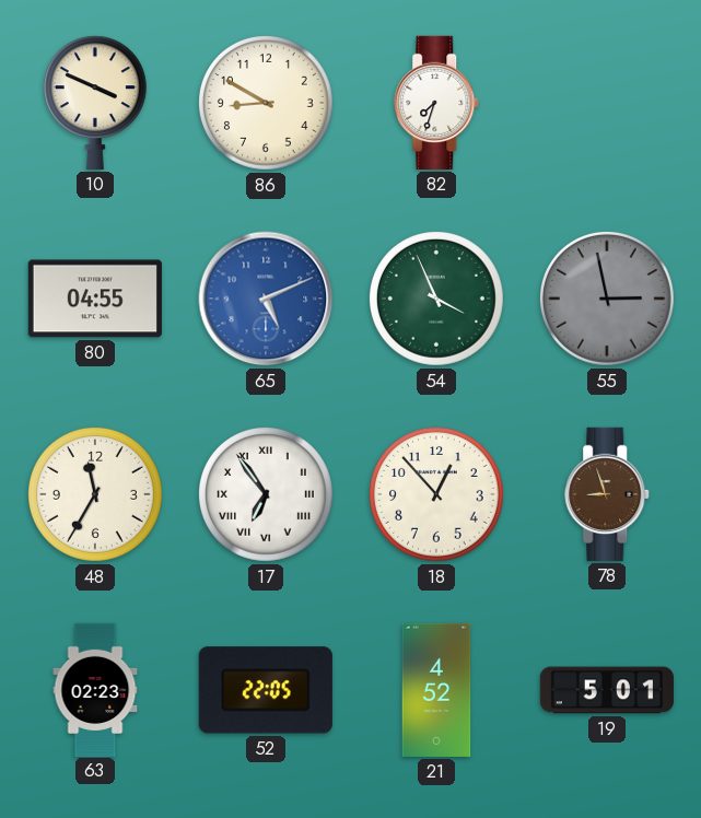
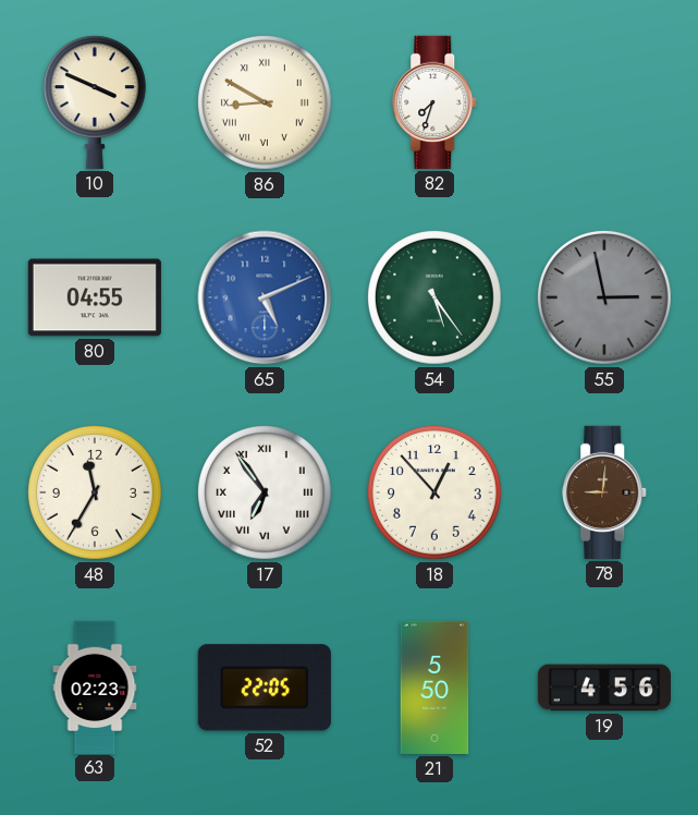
86 numerals: Arabic -> Roman
54: 3:56 -> 5:24
78: 8:57 -> 9:01
21: 4:52 -> 5:50
19: 5:01 -> 4:56
